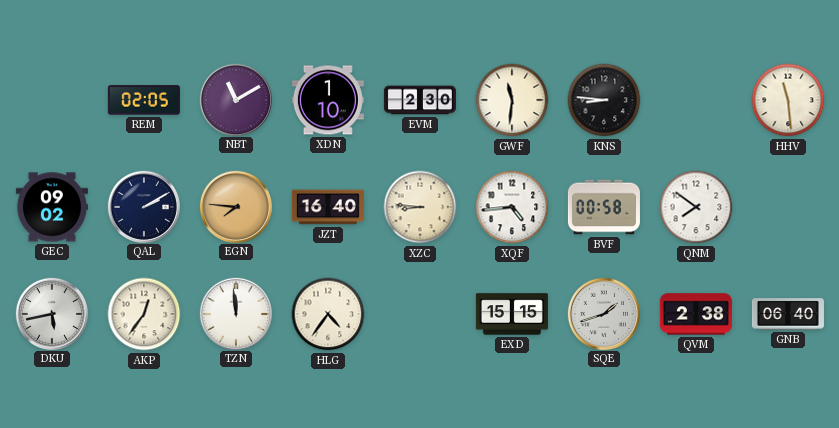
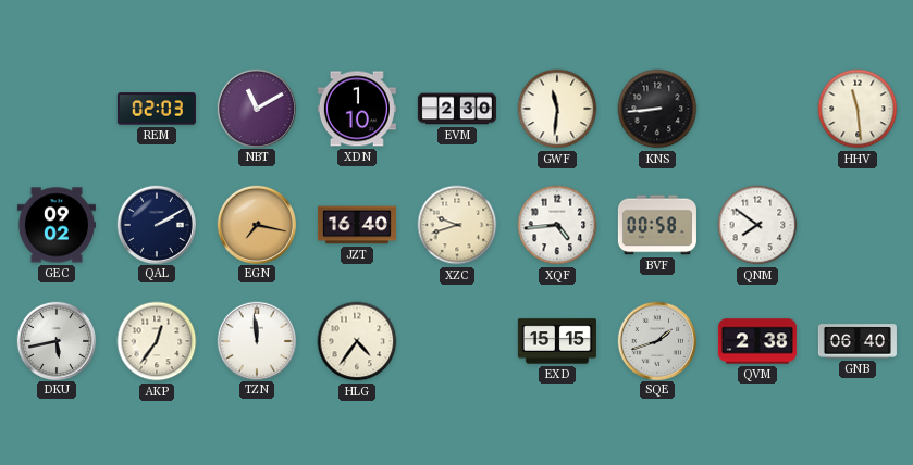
REM: 02:05 -> 02:03
KNS: 8:46 -> 8:44
EGN: 7:46 -> 7:17
XZC: 8:46 -> 9:42
